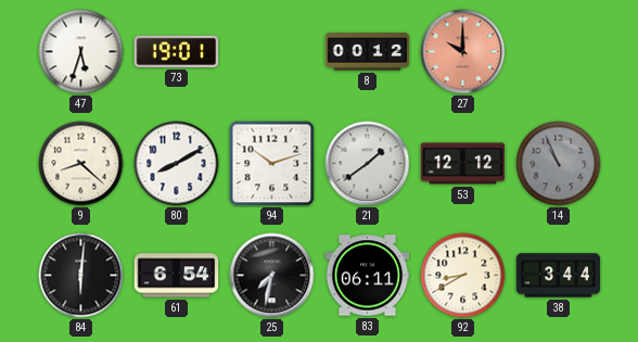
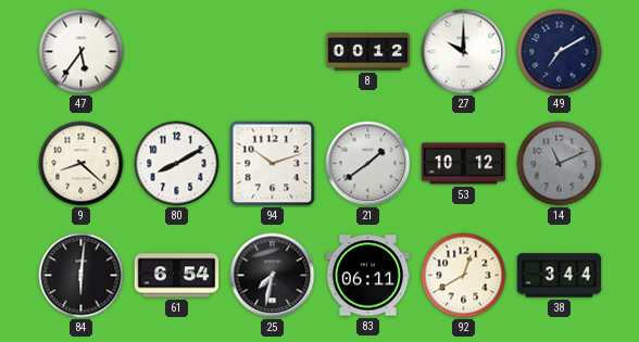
47: 5:33 -> 5:36
73: 19:01 -> none
27 dial: salmon -> white
49: none -> 7:10
53: 12:12 -> 10:12
14: 10:56 -> 11:11
92: 8:40 -> 12:40
